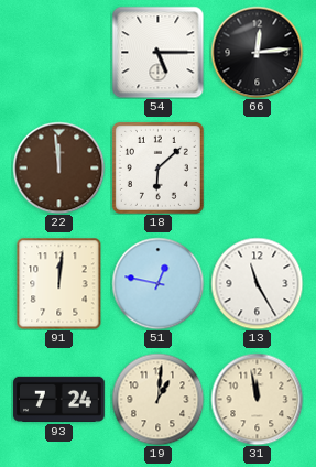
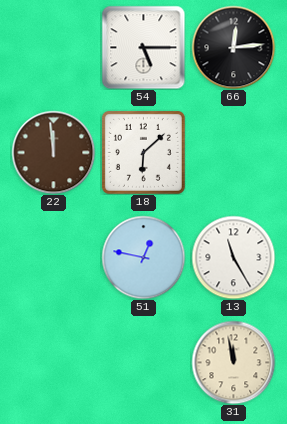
91: 12:01 -> none
93: 7:24 -> none
19: 1:01 -> none
